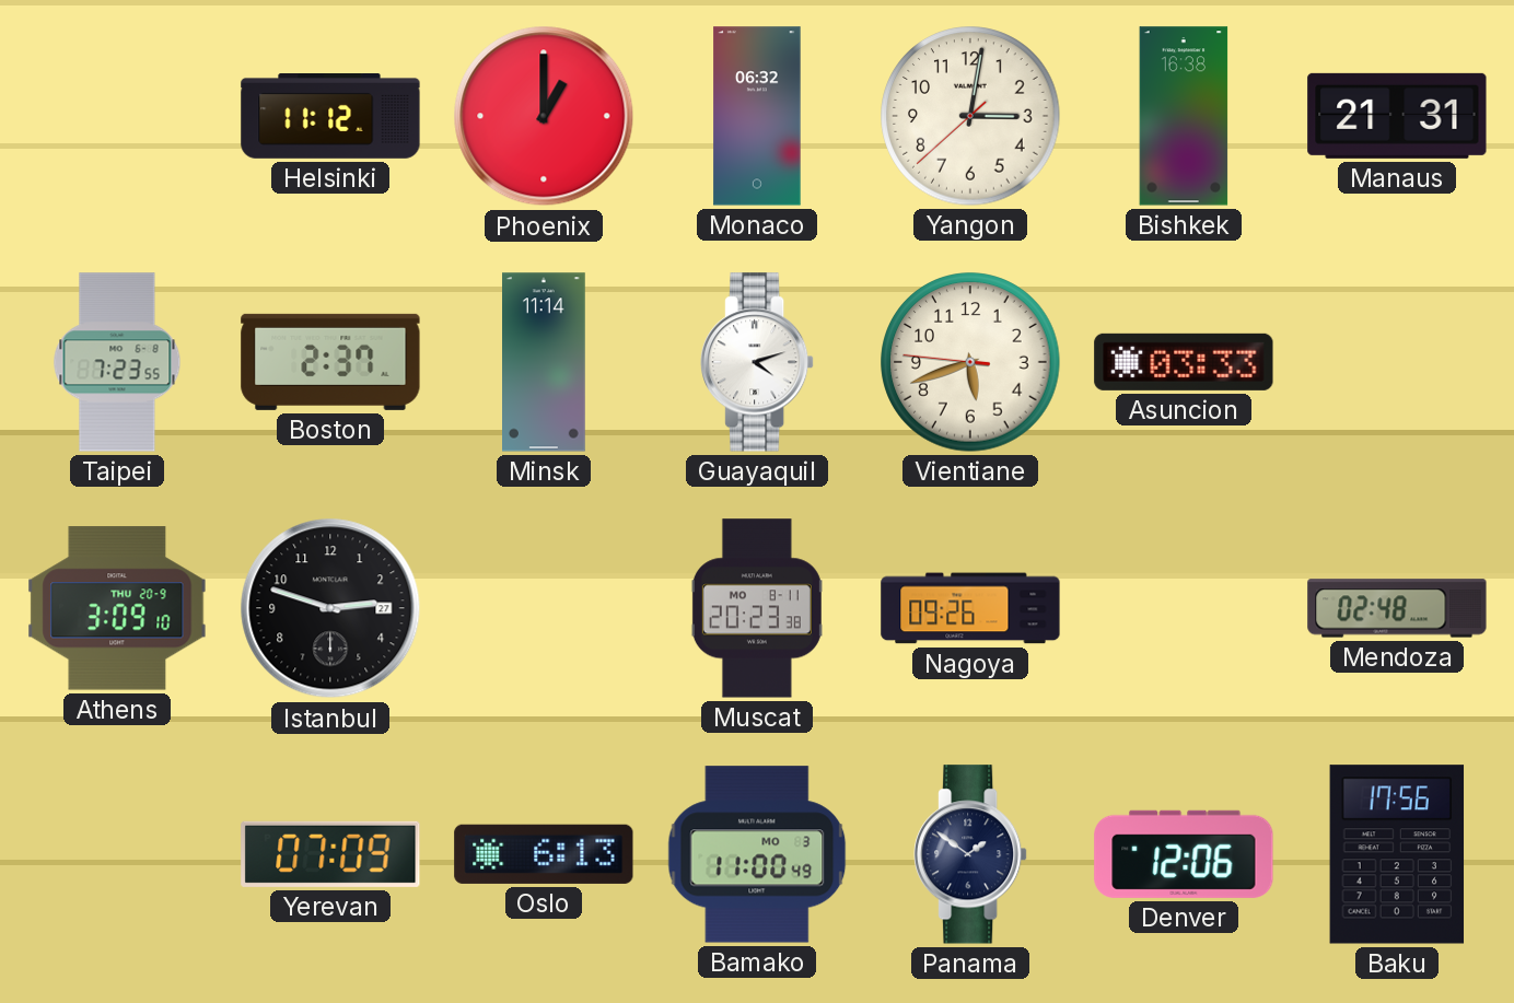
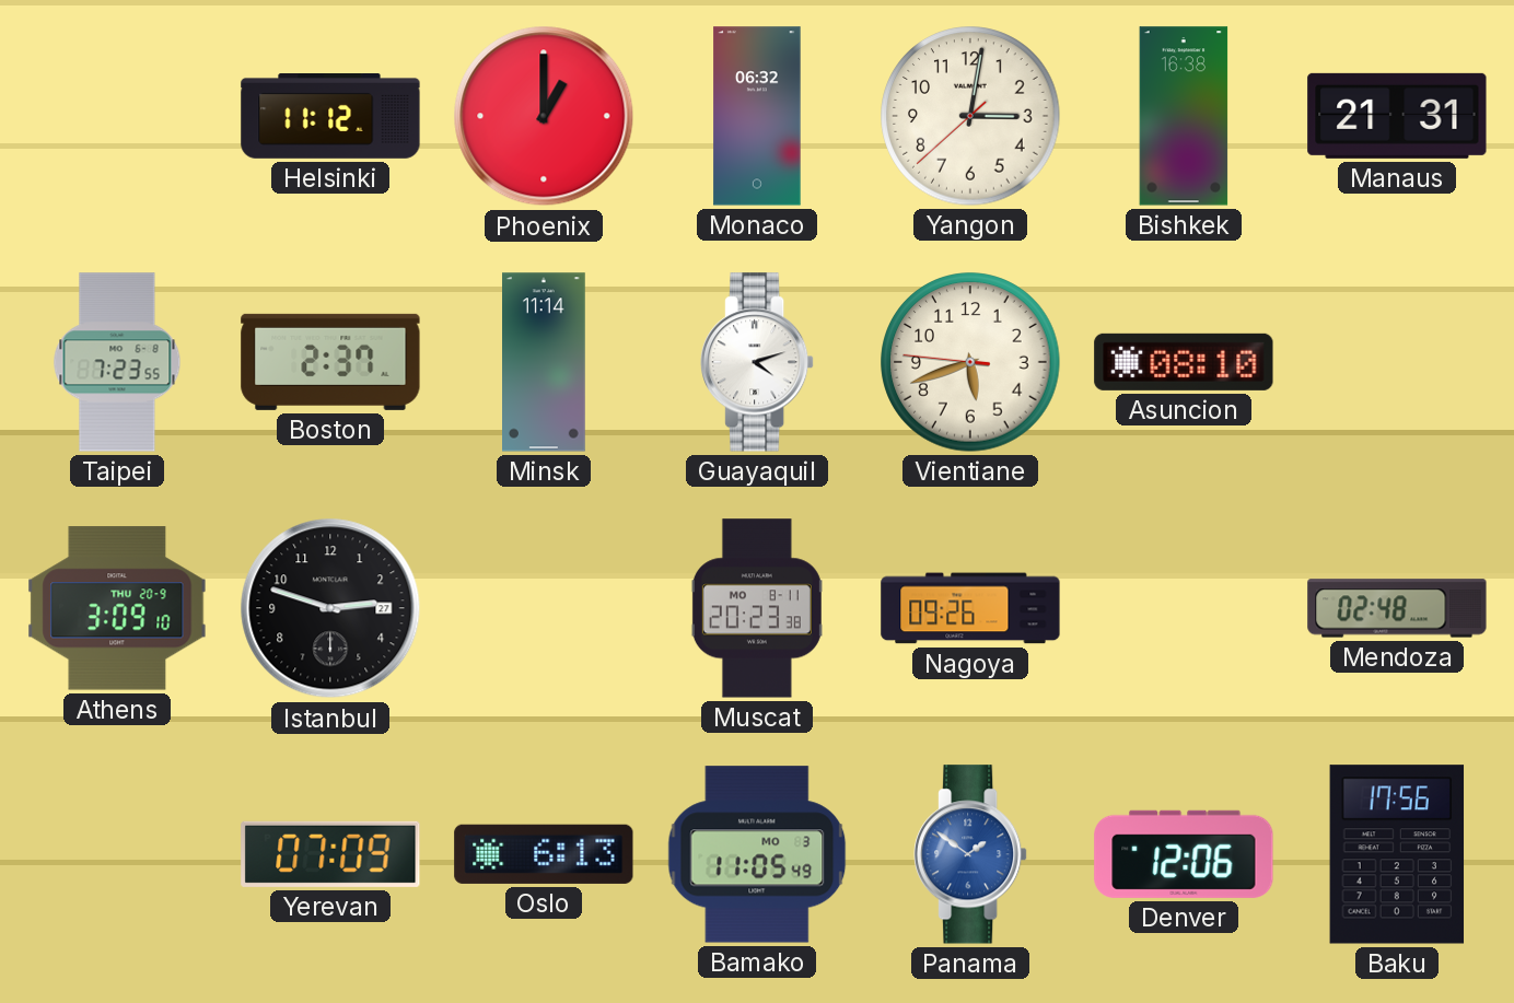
Asuncion: 03:33 -> 08:10
Bamako: 11:00 -> 11:05
Panama dial: navy -> blue
